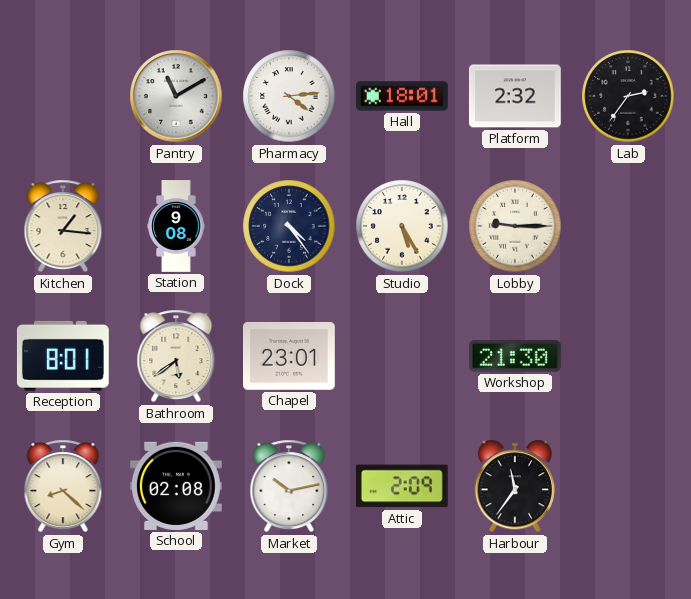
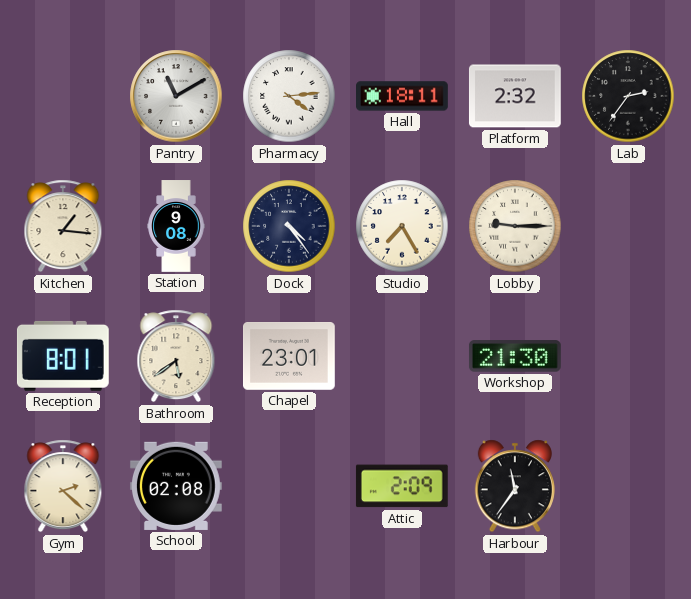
Hall: 18:01 -> 18:11
Studio: 5:25 -> 7:25
Gym: 8:22 -> 2:22
Market: 10:13 -> none
